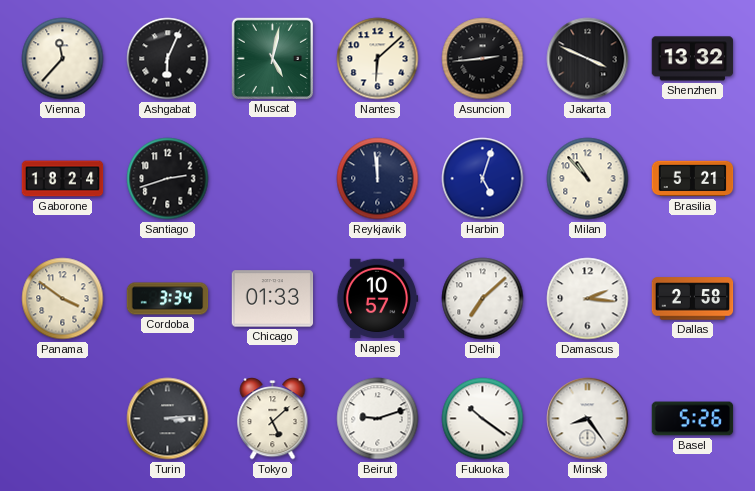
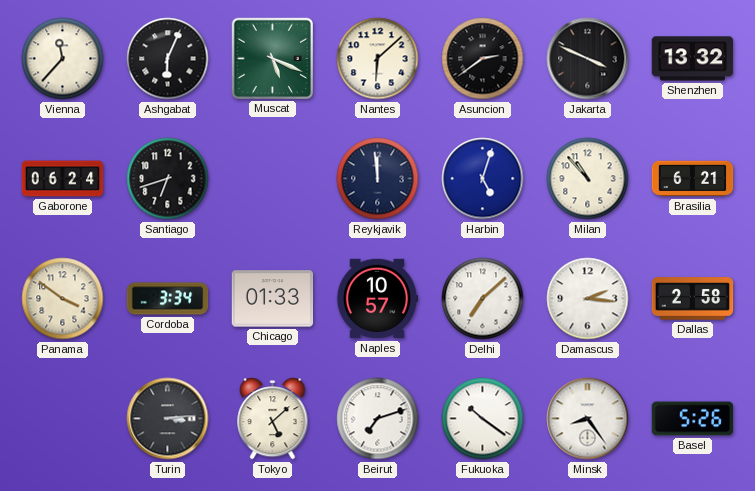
Muscat: 5:02 -> 5:19
Asuncion: 2:44 -> 2:39
Gaborone: 18:24 -> 06:24
Santiago: 2:42 -> 6:42
Brasilia: 5:21 -> 6:21
Beirut: 9:12 -> 7:12
